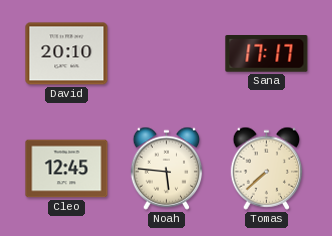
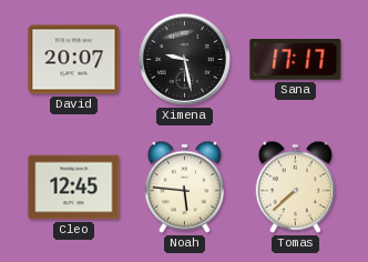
David: 20:10 -> 20:07
Ximena: none -> 9:28
